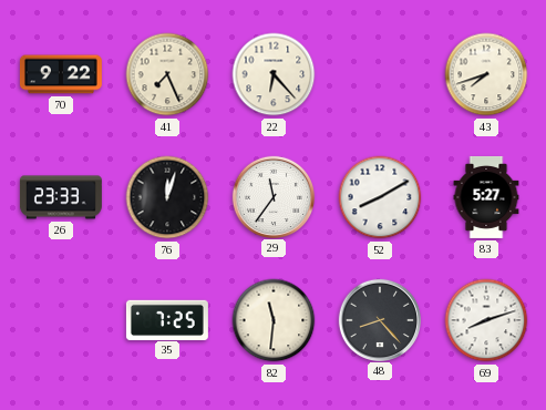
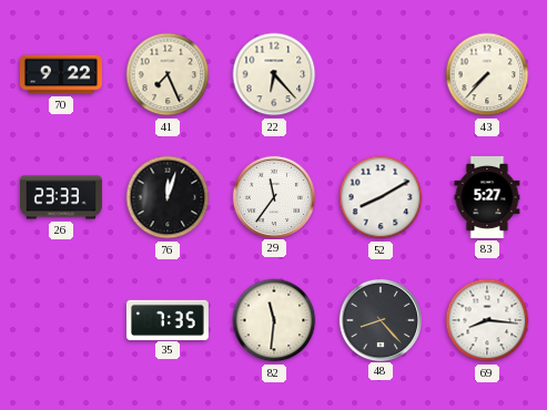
43: 7:42 -> 7:37
35: 7:25 -> 7:35
69: 8:12 -> 8:16
